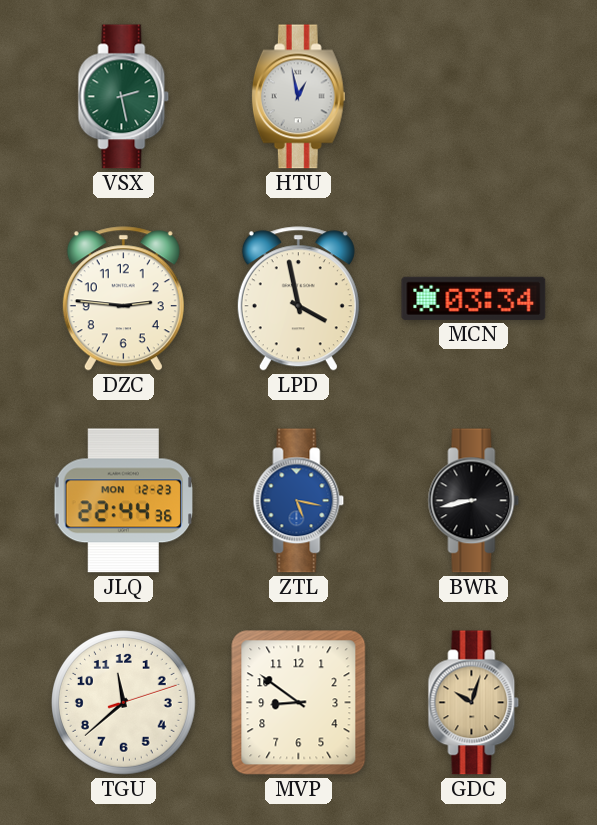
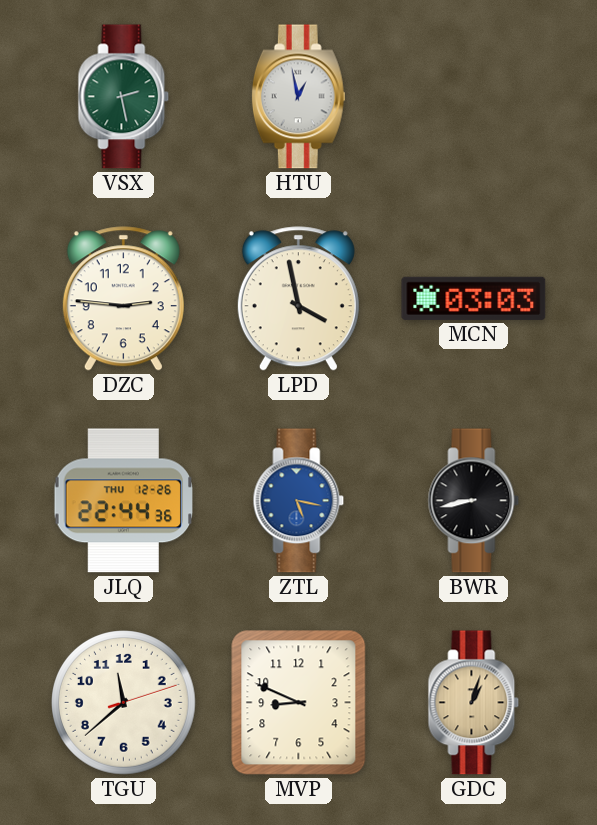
MCN: 03:34 -> 03:03
JLQ date: MON 12-23 -> THU 12-26
MVP: 8:51 -> 8:49
GDC: 10:03 -> 1:03
